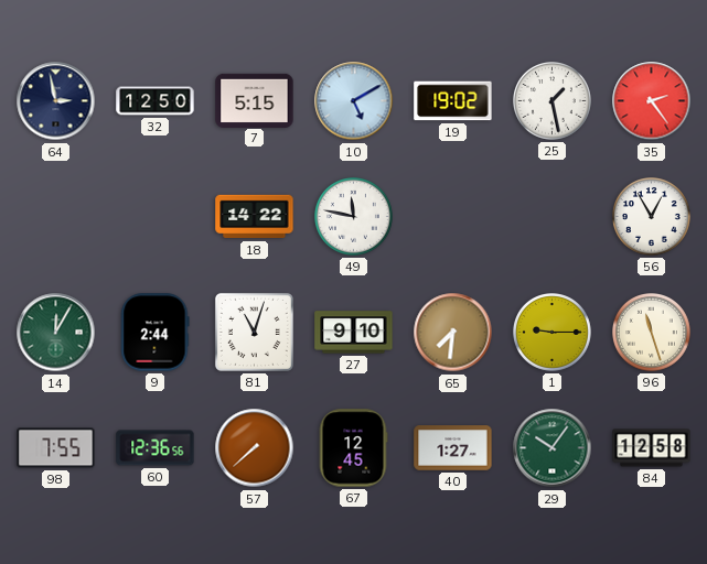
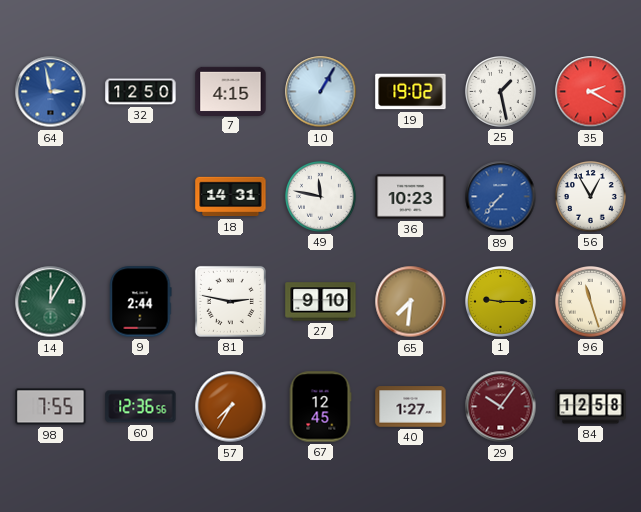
64 dial: navy -> blue
7: 5:15 -> 4:15
10: 5:10 -> 1:05
35: 2:24 -> 2:20
18: 14:22 -> 14:31
36: none -> 10:23
89: none -> 7:37
81: 11:03 -> 2:47
57: 7:38 -> 7:35
29 dial: green -> burgundy
